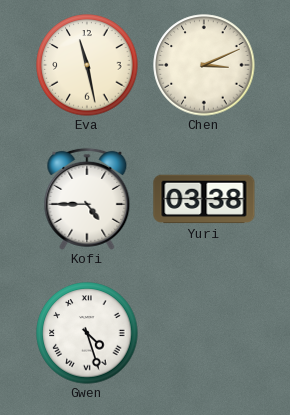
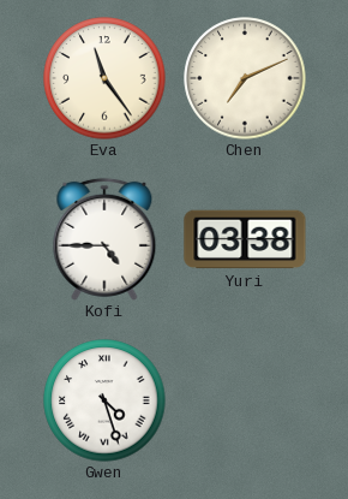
Eva: 11:28 -> 11:24
Chen: 3:11 -> 7:11
